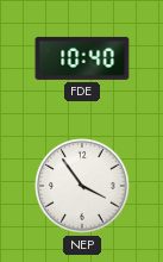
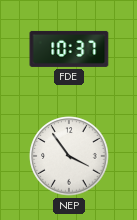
FDE: 10:40 -> 10:37
